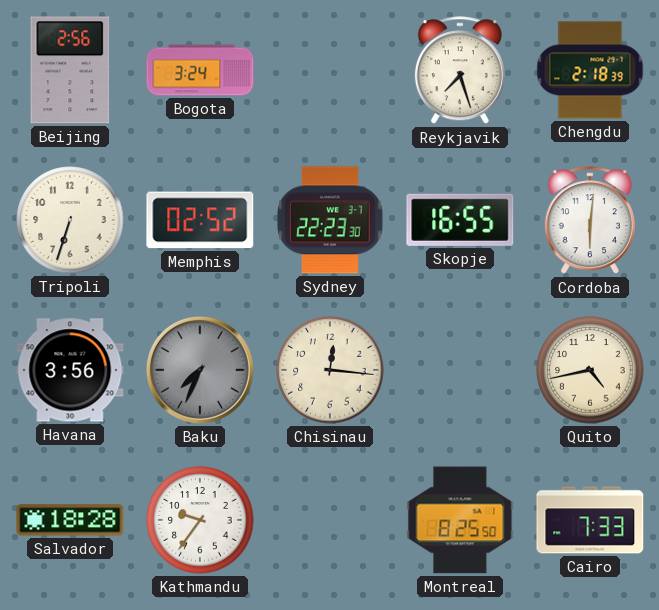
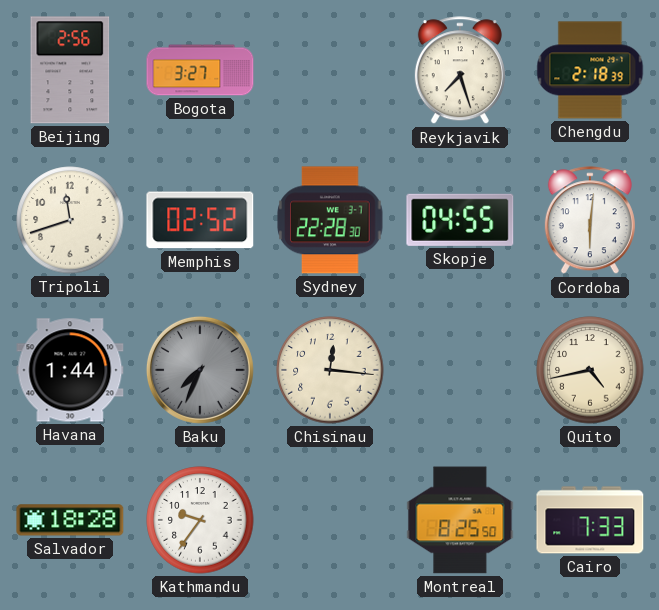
Bogota: 3:24 -> 3:27
Tripoli: 6:33 -> 11:42
Sydney: 22:23 -> 22:28
Skopje: 16:55 -> 04:55
Havana: 3:56 -> 1:44
